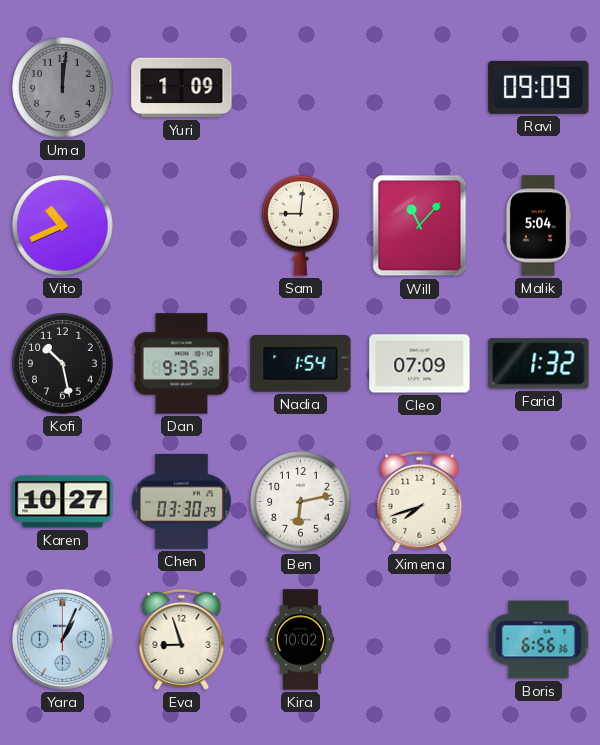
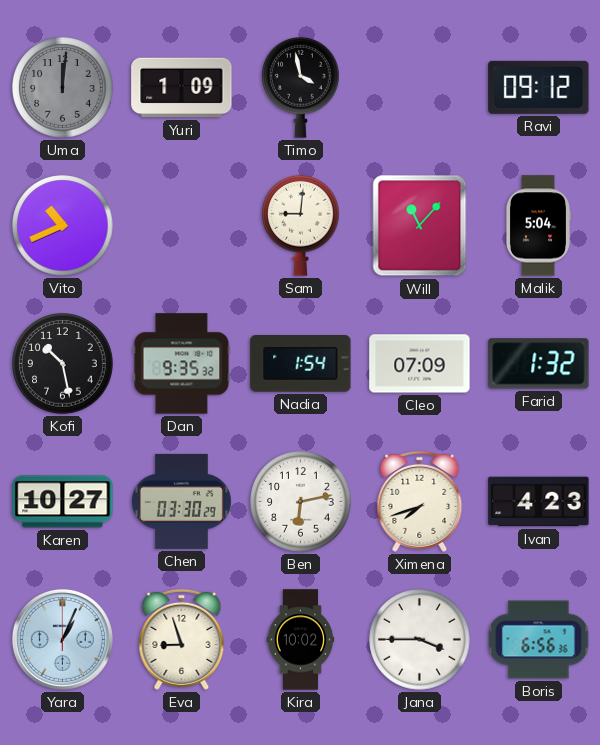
Timo: none -> 3:58
Ravi: 09:09 -> 09:12
Ivan: none -> 4:23
Jana: none -> 3:45
